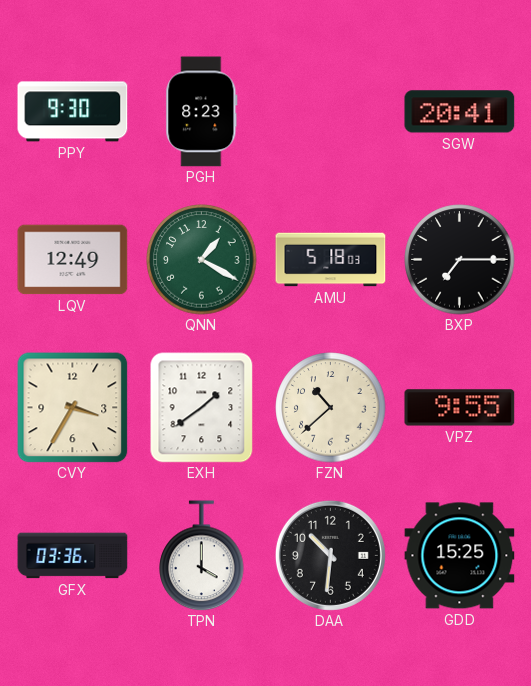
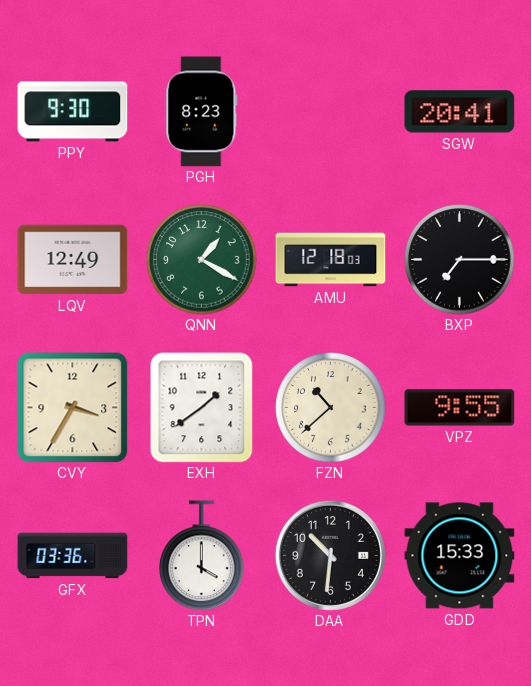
AMU: 5:18 -> 12:18
GDD: 15:25 -> 15:33
